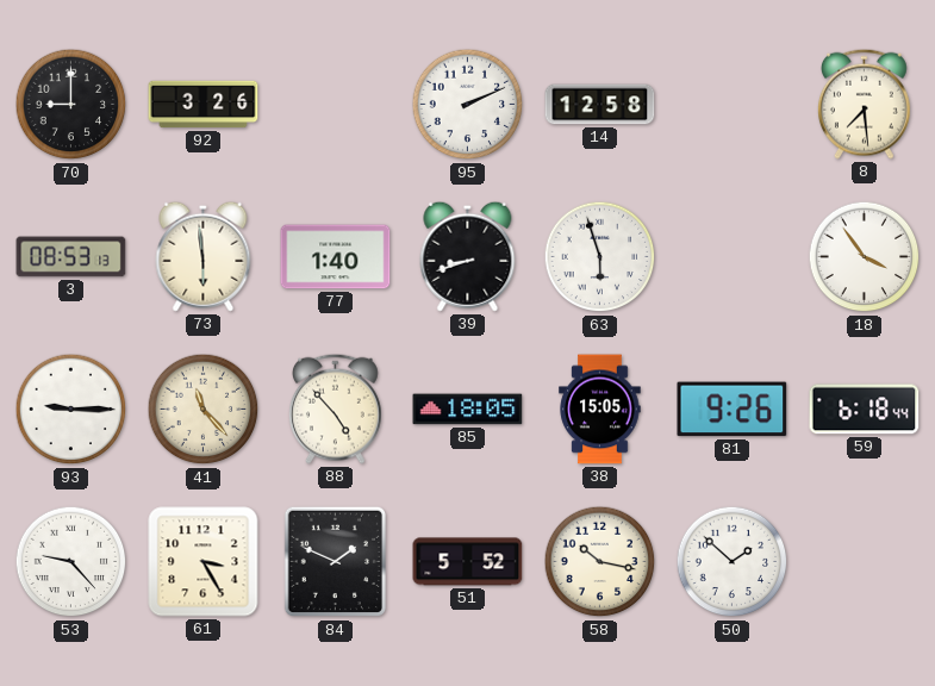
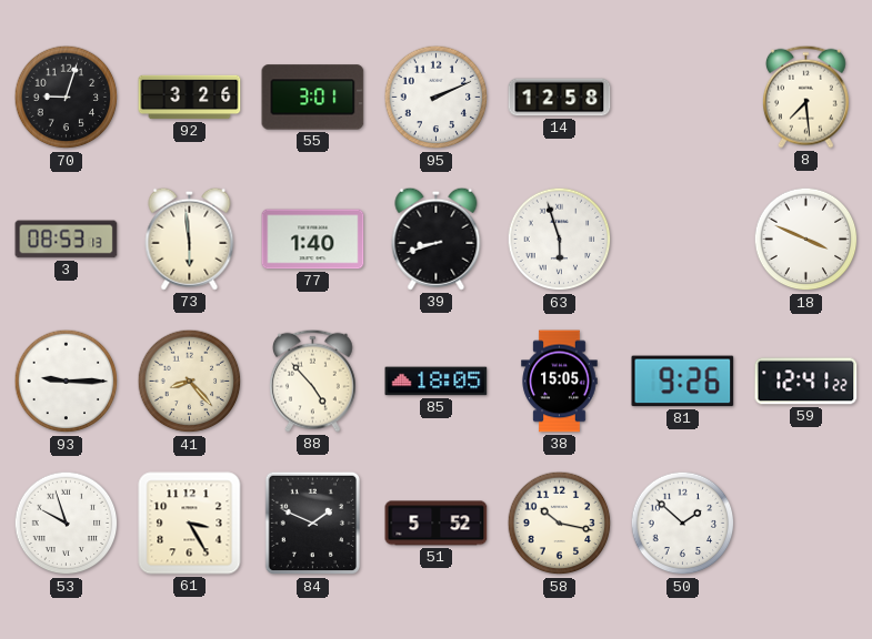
70: 9:00 -> 9:03
55: none -> 3:01
18: 3:54 -> 3:49
41: 11:23 -> 8:23
59: 6:18 -> 12:41
53: 9:23 -> 9:57
